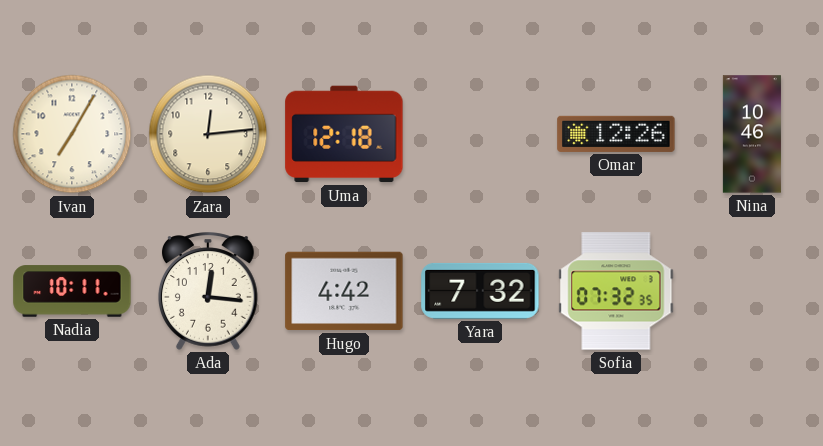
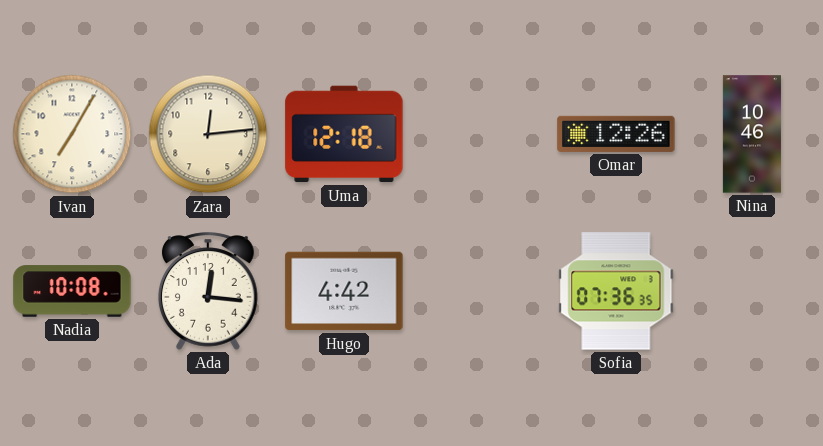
Nadia: 10:11 -> 10:08
Yara: 7:32 -> none
Sofia: 07:32 -> 07:36
